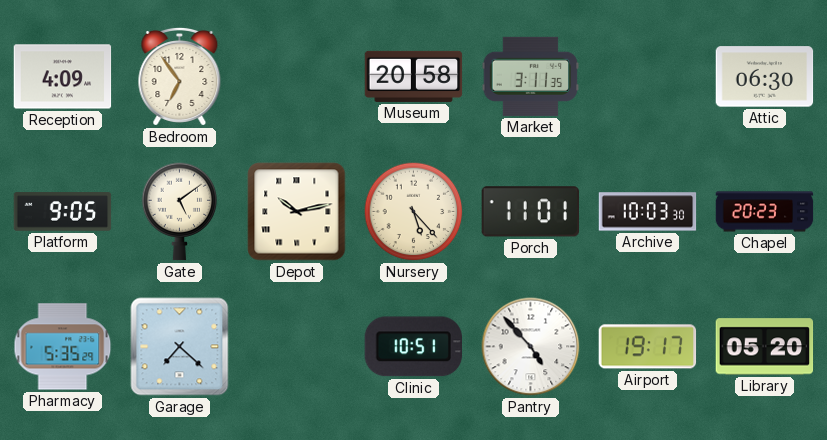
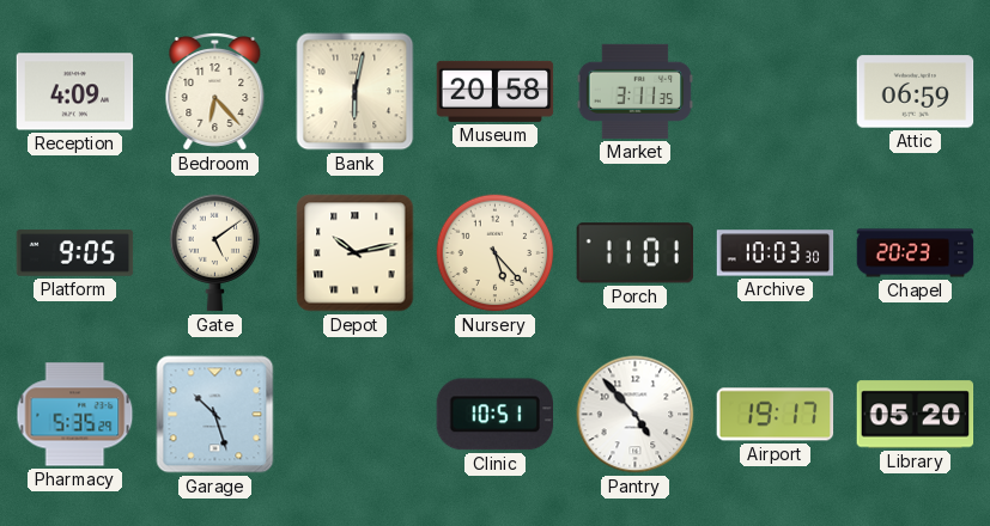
Bedroom: 6:54 -> 6:23
Bank: none -> 6:02
Attic: 06:30 -> 06:59
Garage: 7:22 -> 10:27
